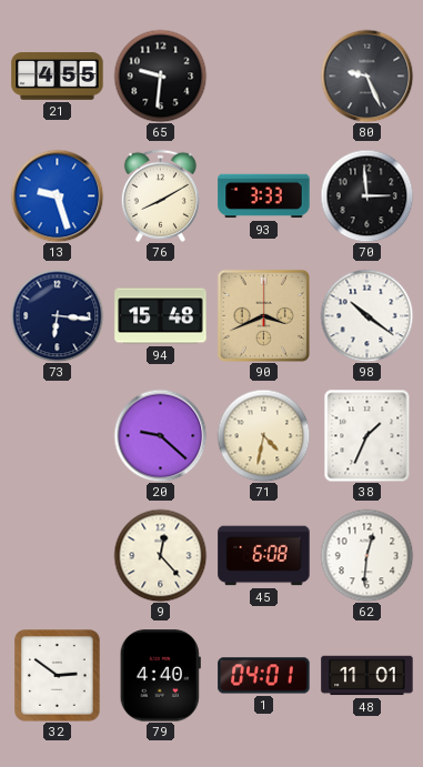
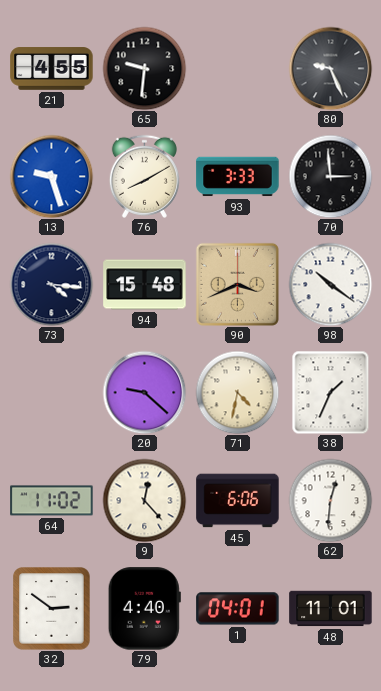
73: 6:16 -> 4:16
64: none -> 11:02
45: 6:08 -> 6:06
